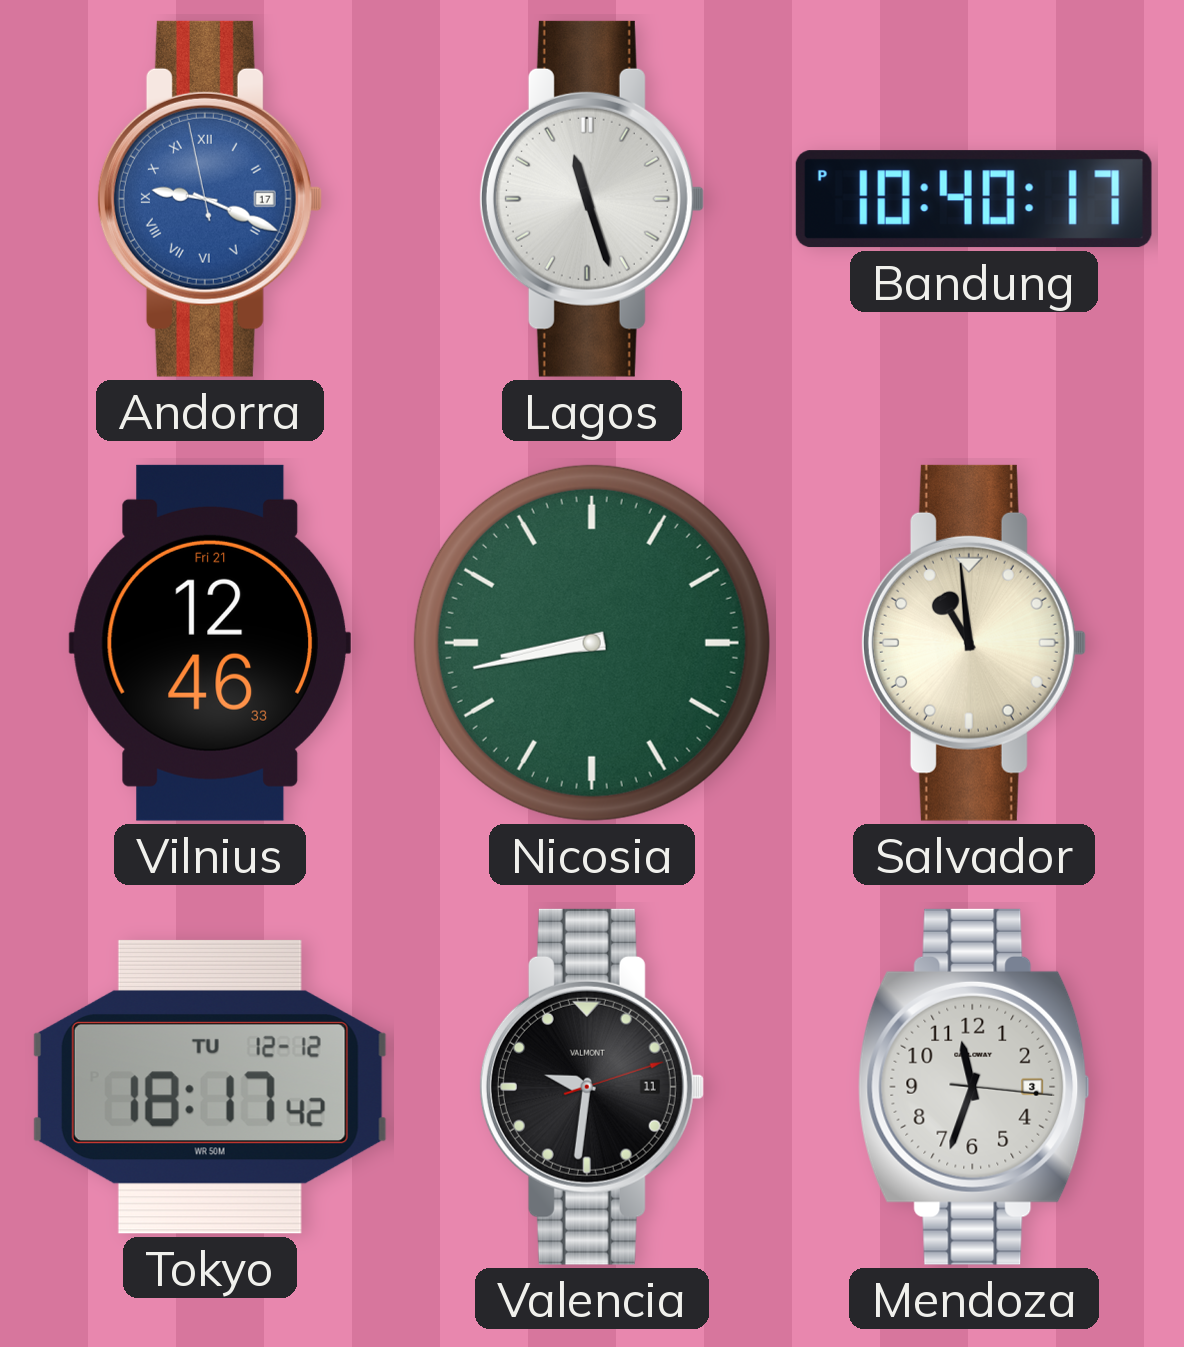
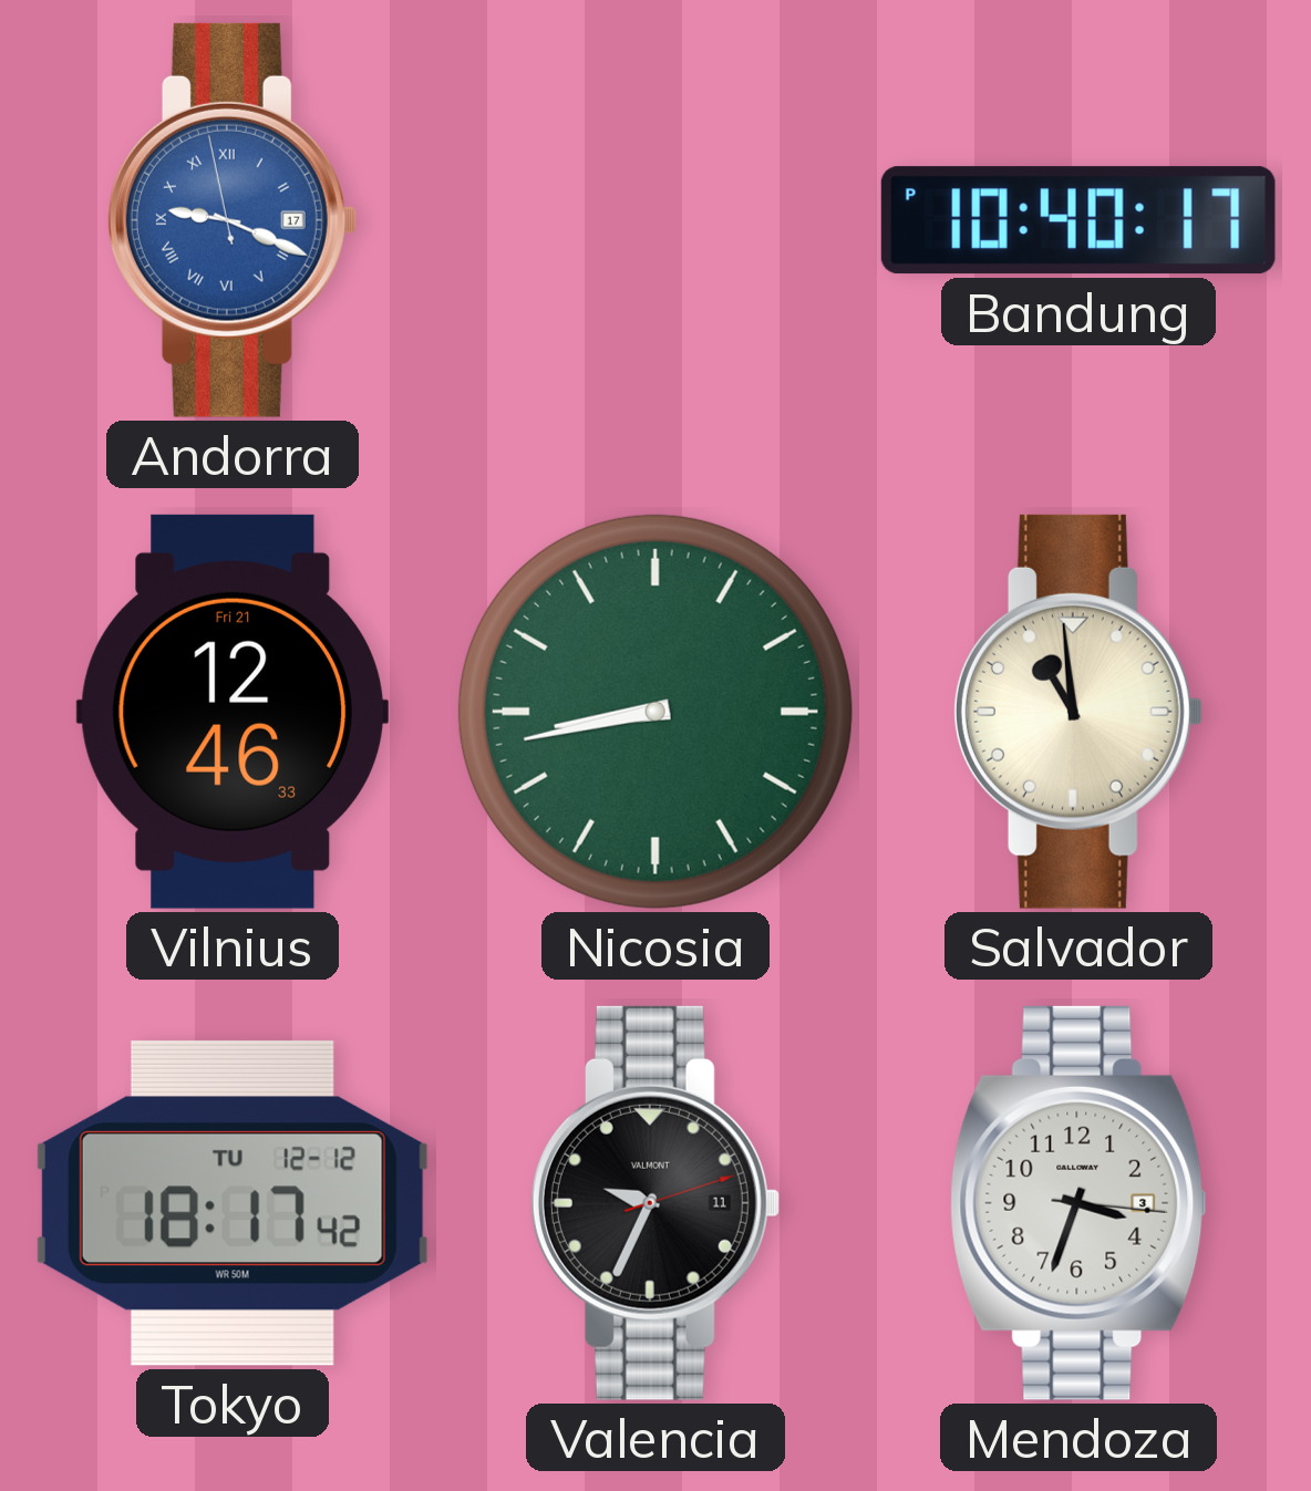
Lagos: 11:27 -> none
Valencia: 9:31 -> 9:34
Mendoza: 11:33 -> 3:33
